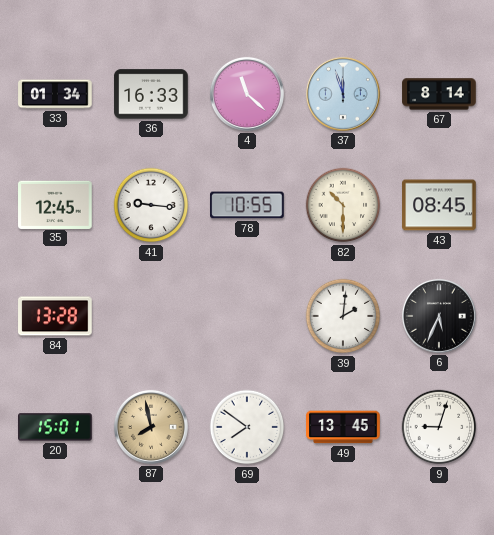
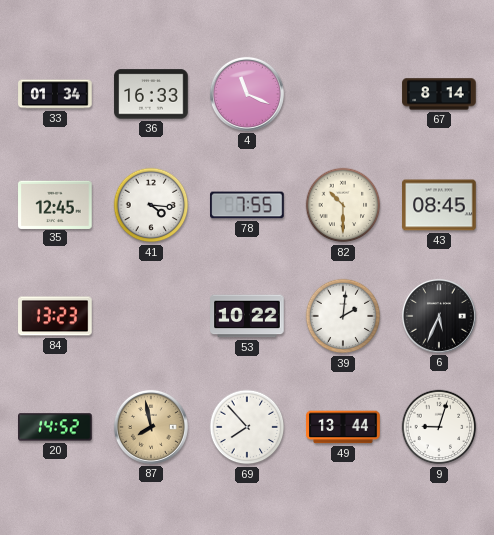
4: 11:22 -> 11:19
37: 11:57 -> none
41: 9:16 -> 4:16
78: 10:55 -> 7:55
84: 13:28 -> 13:23
53: none -> 10:22
20: 15:01 -> 14:52
69: 7:51 -> 7:53
49: 13:45 -> 13:44
